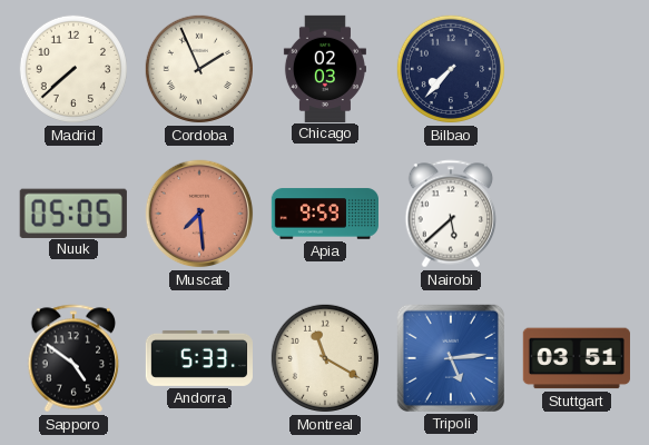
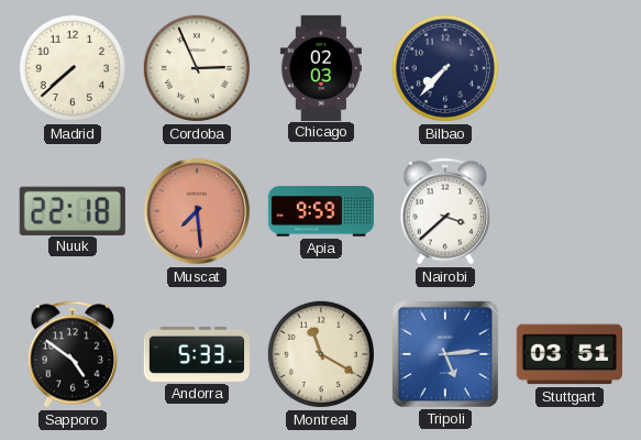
Cordoba: 1:56 -> 2:56
Nuuk: 05:05 -> 22:18
Nairobi: 5:38 -> 3:38
